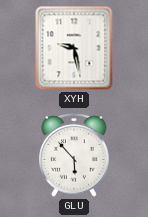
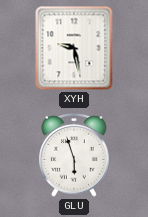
GLU: 5:53 -> 5:57
